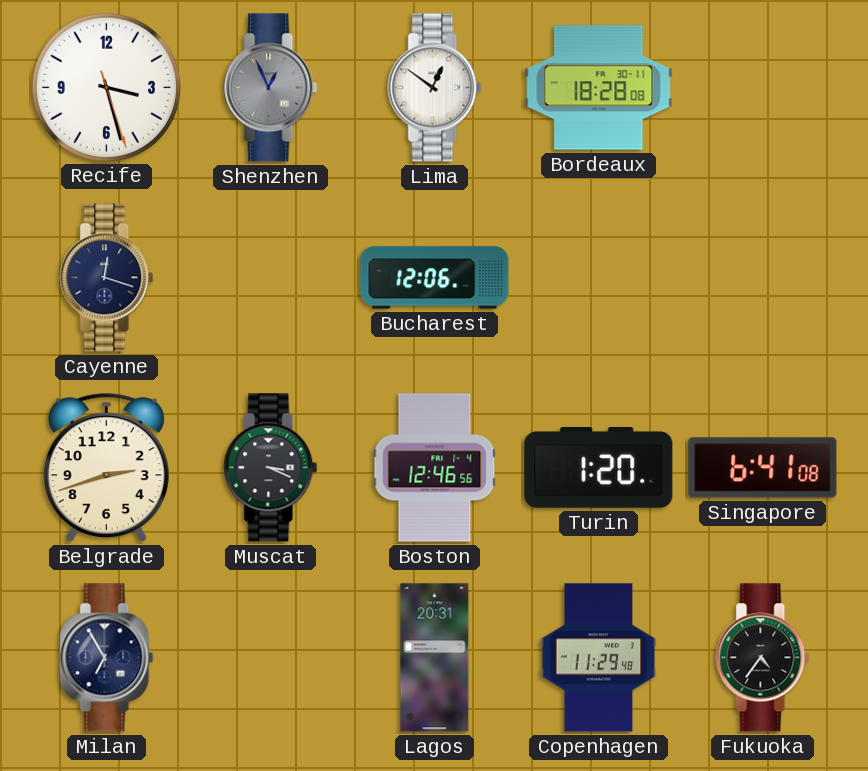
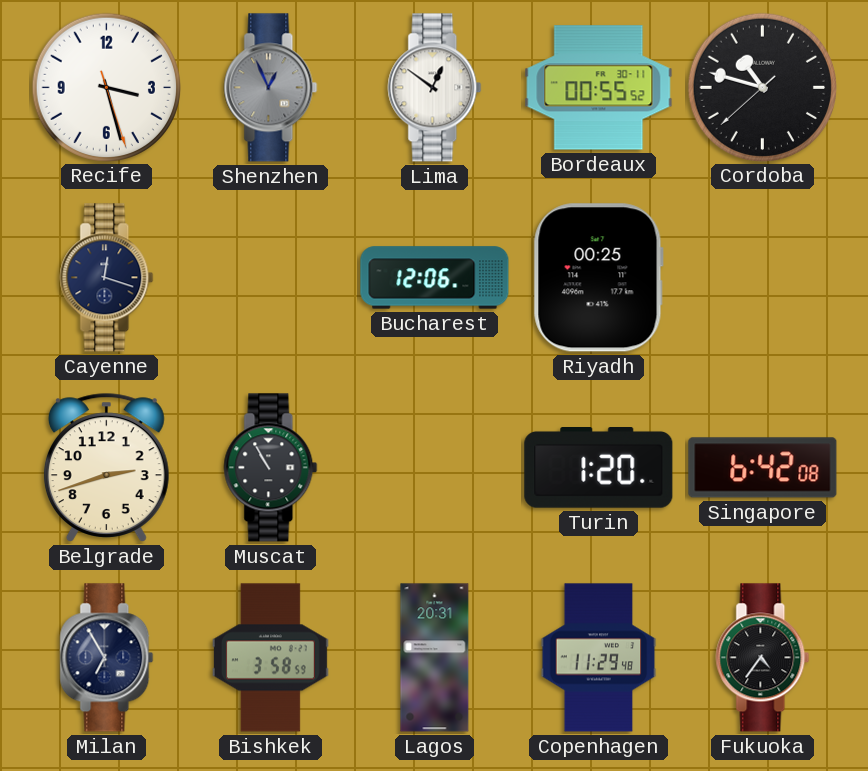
Bordeaux: 18:28 -> 00:55
Cordoba: none -> 10:47
Riyadh: none -> 00:25
Muscat: 3:19 -> 10:55
Boston: 12:46 -> none
Singapore: 6:41 -> 6:42
Bishkek: none -> 3:58
